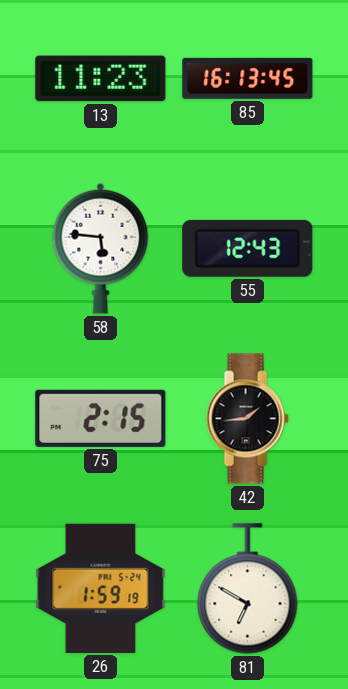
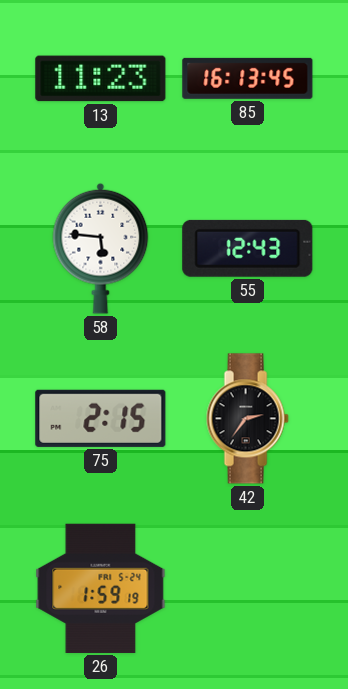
42: 1:44 -> 2:36
81: 6:50 -> none
